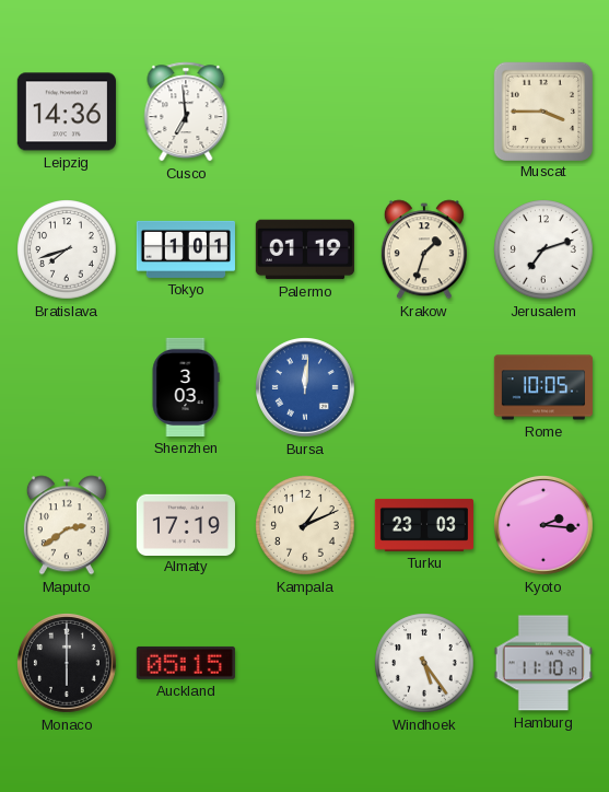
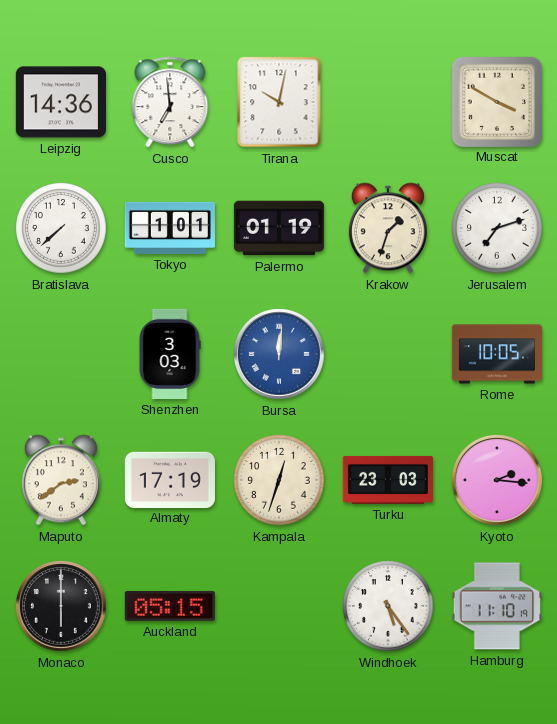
Tirana: none -> 10:02
Muscat: 3:45 -> 3:50
Bratislava: 7:42 -> 7:38
Kampala: 1:11 -> 12:33
